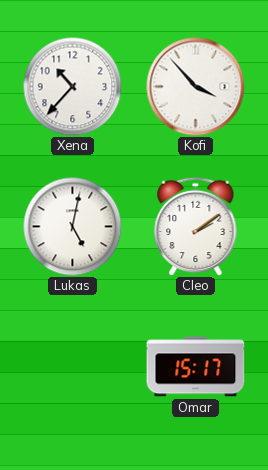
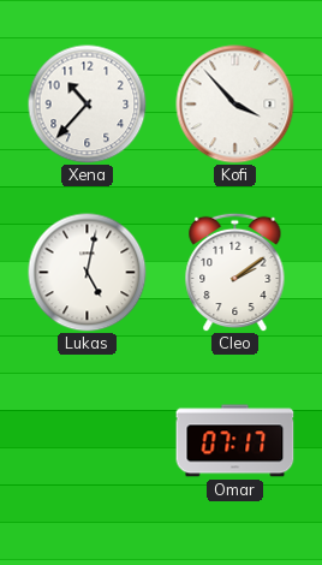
Omar: 15:17 -> 07:17
